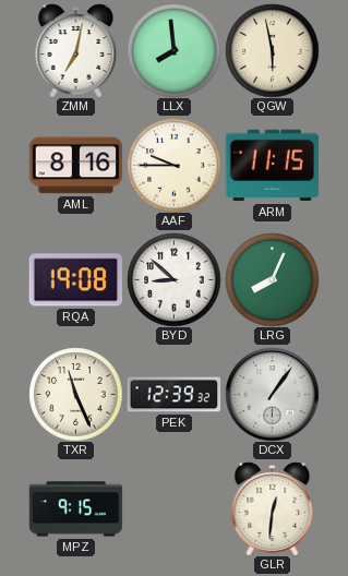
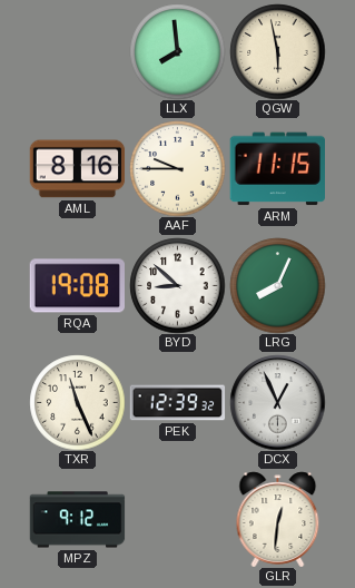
ZMM: 7:02 -> none
DCX: 1:06 -> 12:56
MPZ: 9:15 -> 9:12
